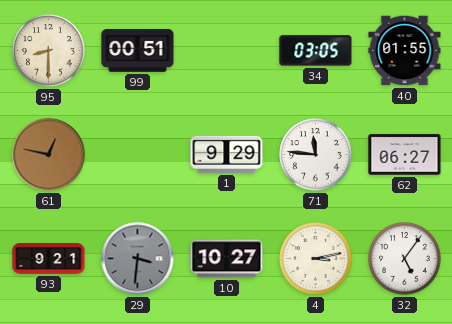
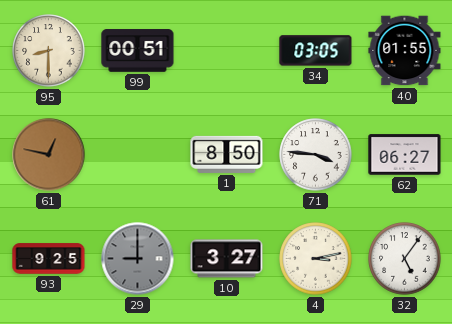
1: 9:29 -> 8:50
71: 11:46 -> 3:46
93: 9:21 -> 9:25
29: 3:31 -> 9:00
10: 10:27 -> 3:27
